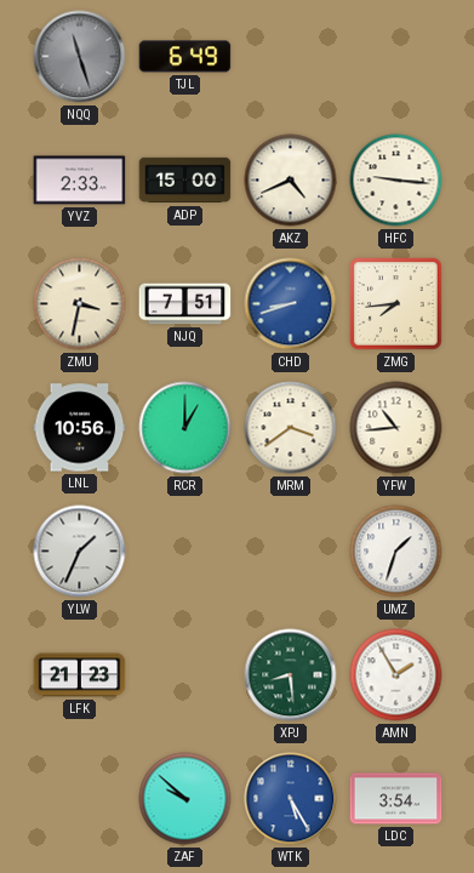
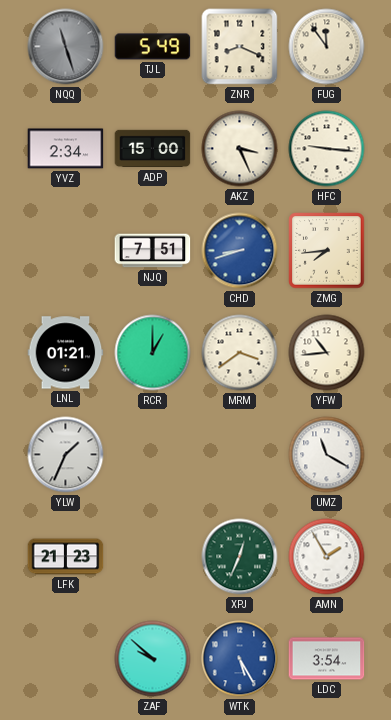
TJL: 6:49 -> 5:49
ZNR: none -> 8:19
FUG: none -> 11:54
YVZ: 2:33 -> 2:34
AKZ: 4:41 -> 3:26
ZMU: 3:32 -> none
LNL: 10:56 -> 01:21
UMZ: 1:33 -> 11:20
XPJ: 8:29 -> 12:34
